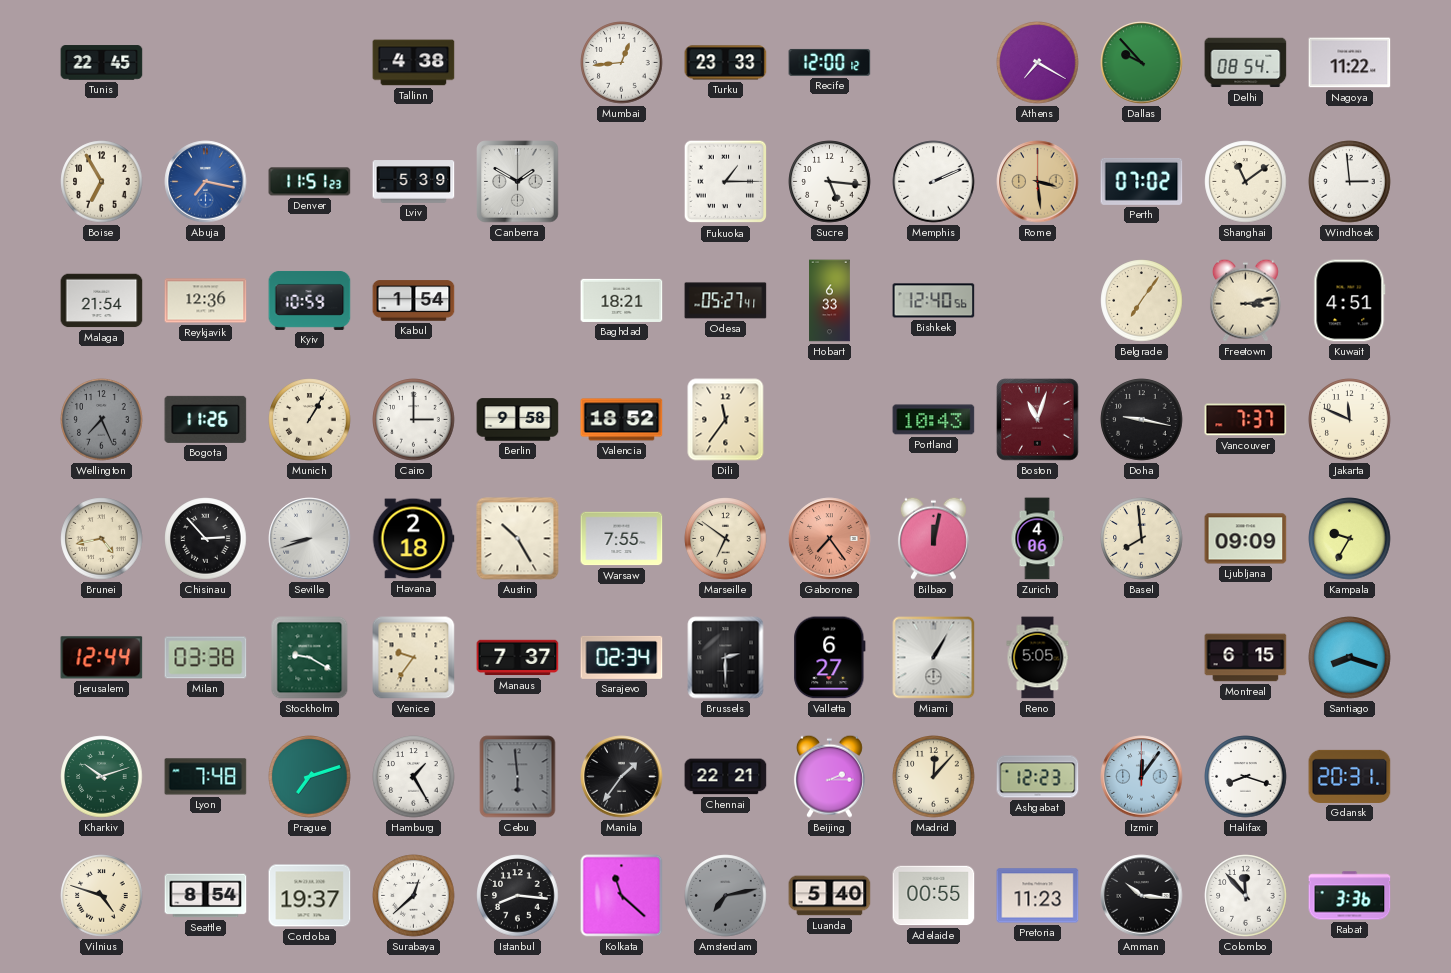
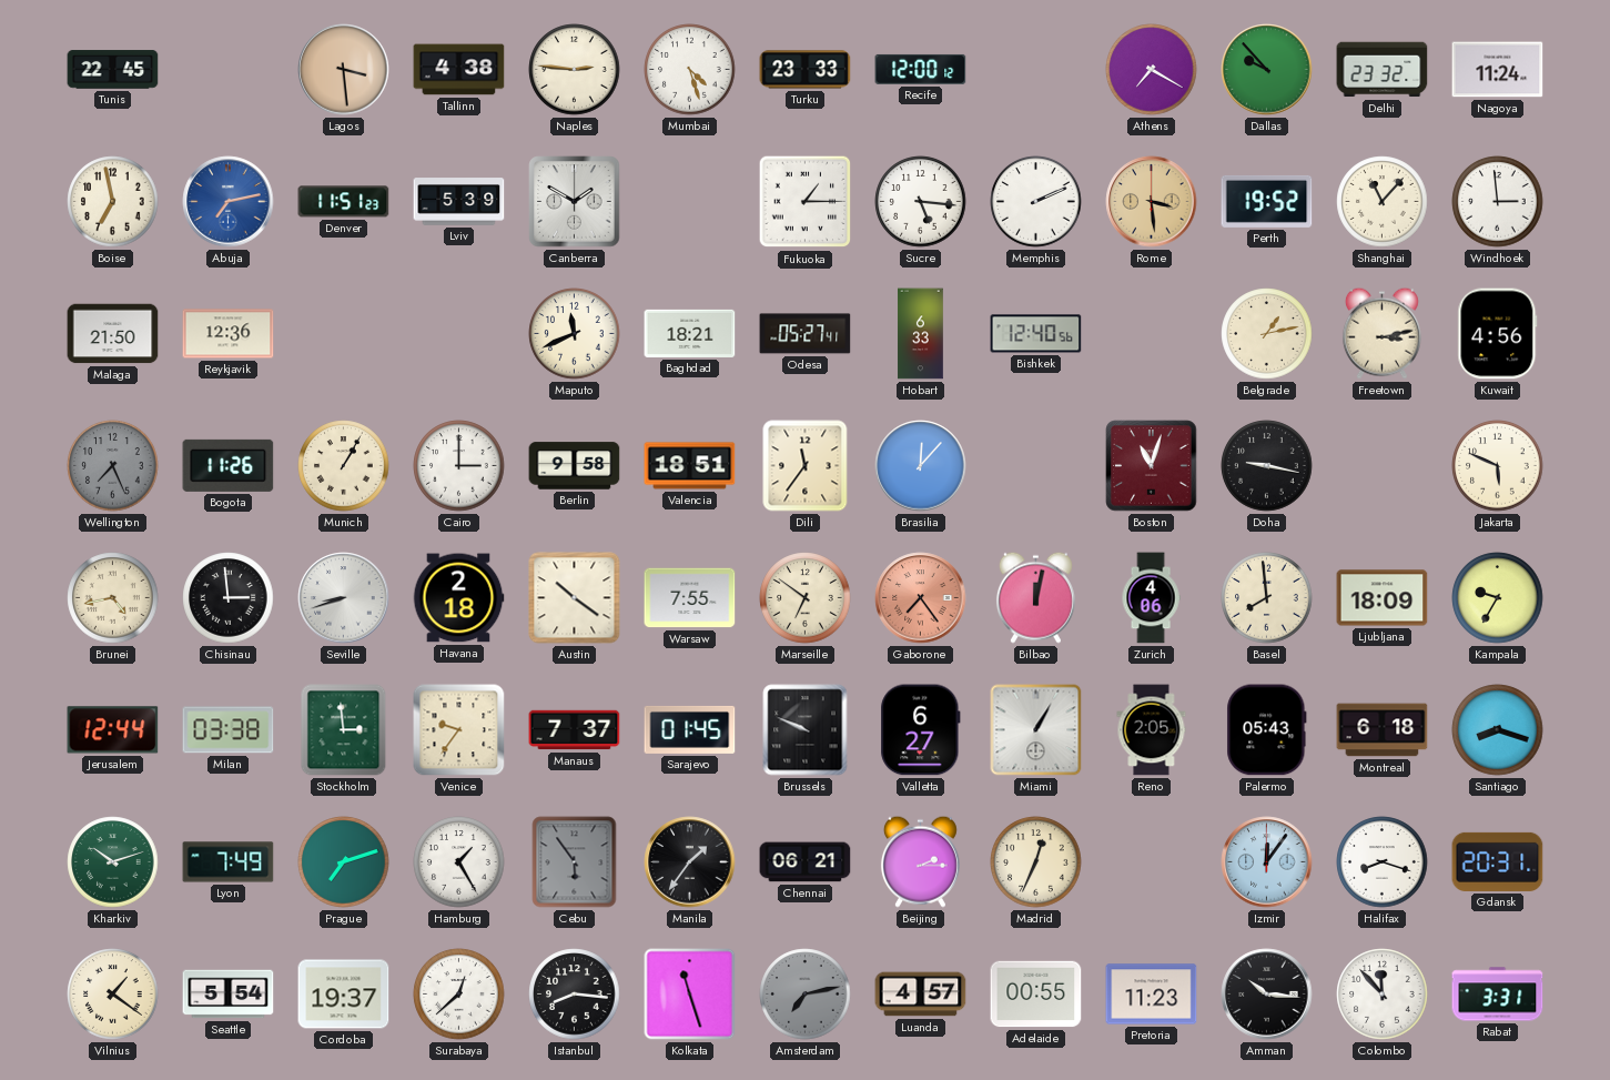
Lagos: none -> 3:29
Naples: none -> 2:46
Mumbai: 12:44 -> 4:27
Delhi: 08:54 -> 23:32
Nagoya: 11:22 -> 11:24
Boise: 6:55 -> 6:58
Abuja: 7:17 -> 7:13
Perth: 07:02 -> 19:52
Shanghai: 11:09 -> 11:07
Malaga: 21:54 -> 21:50
Kyiv: 10:59 -> none
Kabul: 1:54 -> none
Maputo: none -> 11:41
Belgrade: 7:06 -> 1:13
Kuwait: 4:51 -> 4:56
Valencia: 18:52 -> 18:51
Brasilia: none -> 12:07
Portland: 10:43 -> none
Vancouver: 7:37 -> none
Jakarta: 11:49 -> 5:49
Chisinau: 2:53 -> 2:59
Austin: 10:25 -> 10:21
Ljubljana: 09:09 -> 18:09
Stockholm: 9:20 -> 2:59
Sarajevo: 02:34 -> 01:45
Brussels: 2:30 -> 9:49
Reno: 5:05 -> 2:05
Palermo: none -> 05:43
Montreal: 6:15 -> 6:18
Lyon: 7:48 -> 7:49
Cebu: 5:59 -> 5:54
Chennai: 22:21 -> 06:21
Madrid: 12:07 -> 12:34
Ashgabat: 12:23 -> none
Vilnius: 4:48 -> 1:21
Seattle: 8:54 -> 5:54
Kolkata: 11:22 -> 11:27
Luanda: 5:40 -> 4:57
Rabat: 3:36 -> 3:31
